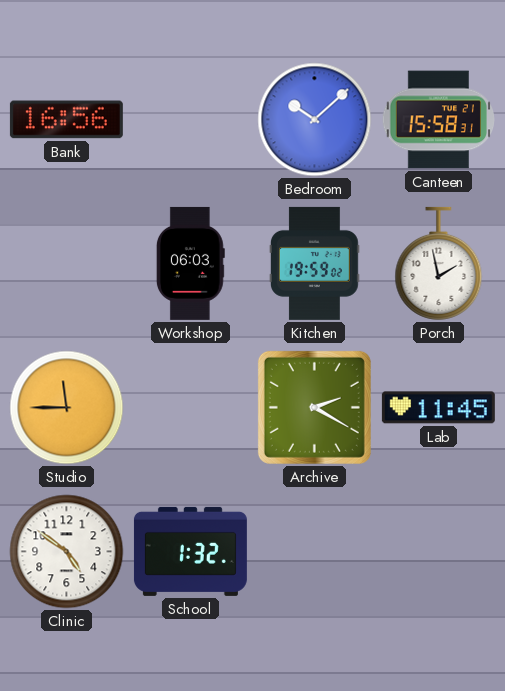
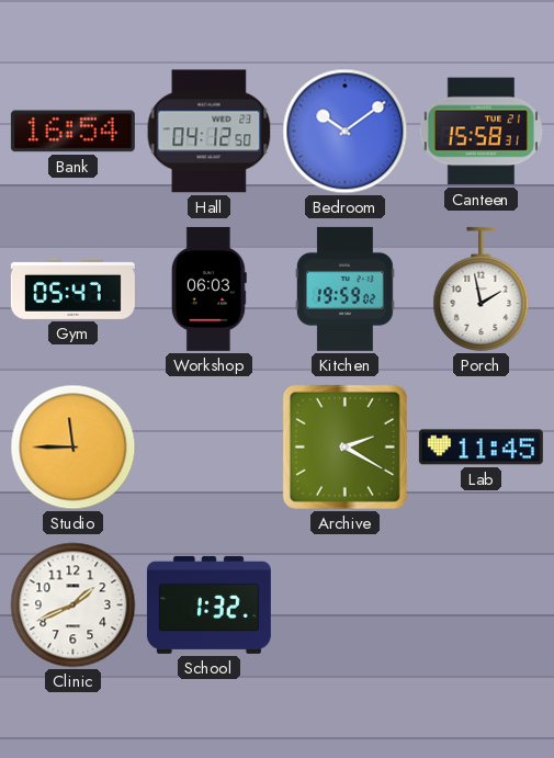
Bank: 16:56 -> 16:54
Hall: none -> 04:12
Bedroom: 10:08 -> 10:09
Gym: none -> 05:47
Clinic: 4:51 -> 1:41
